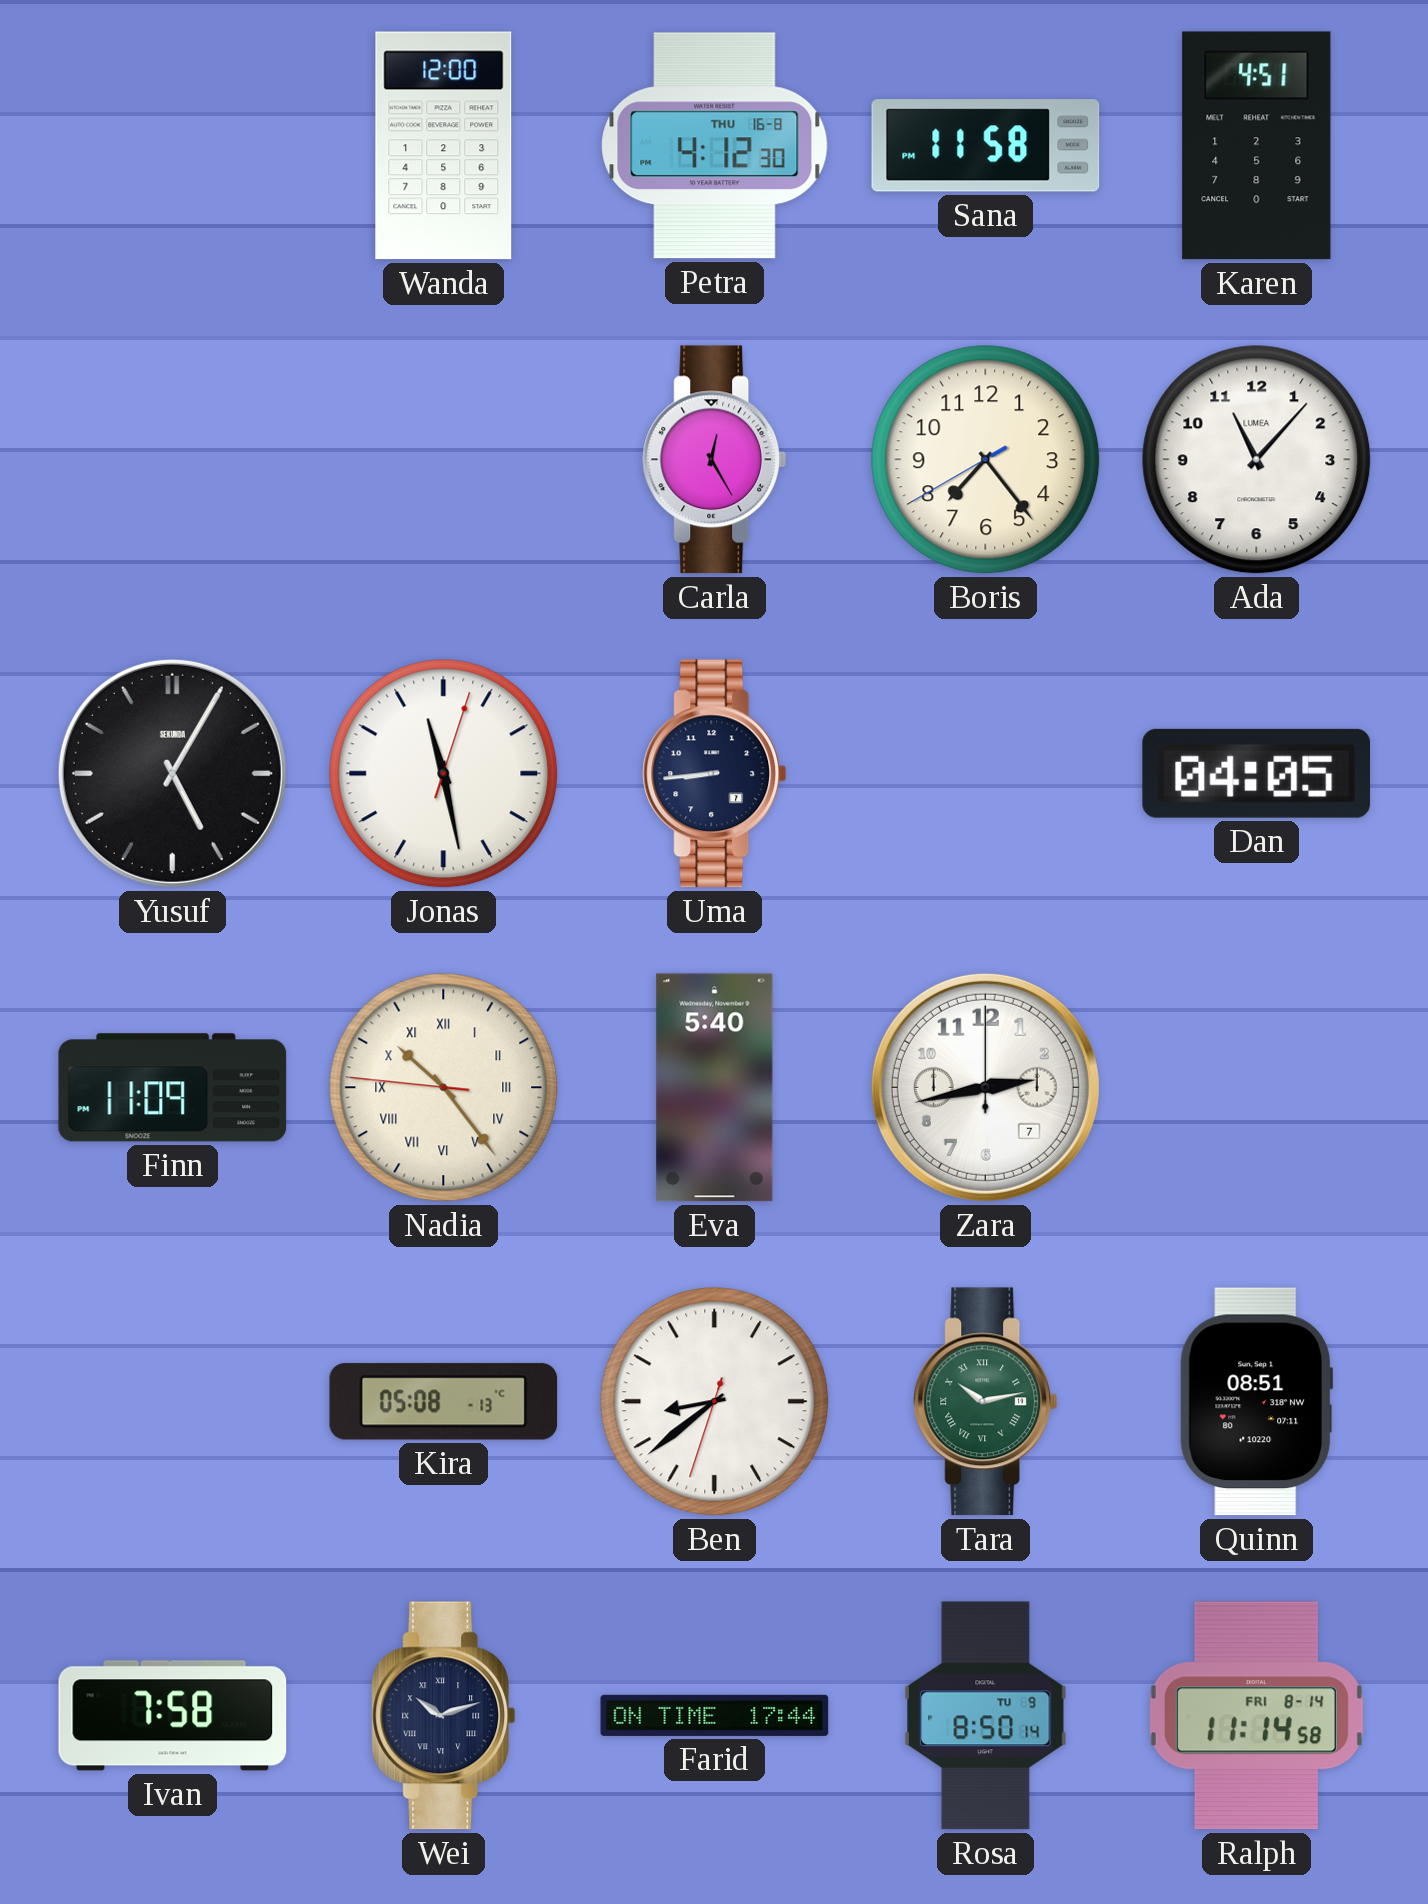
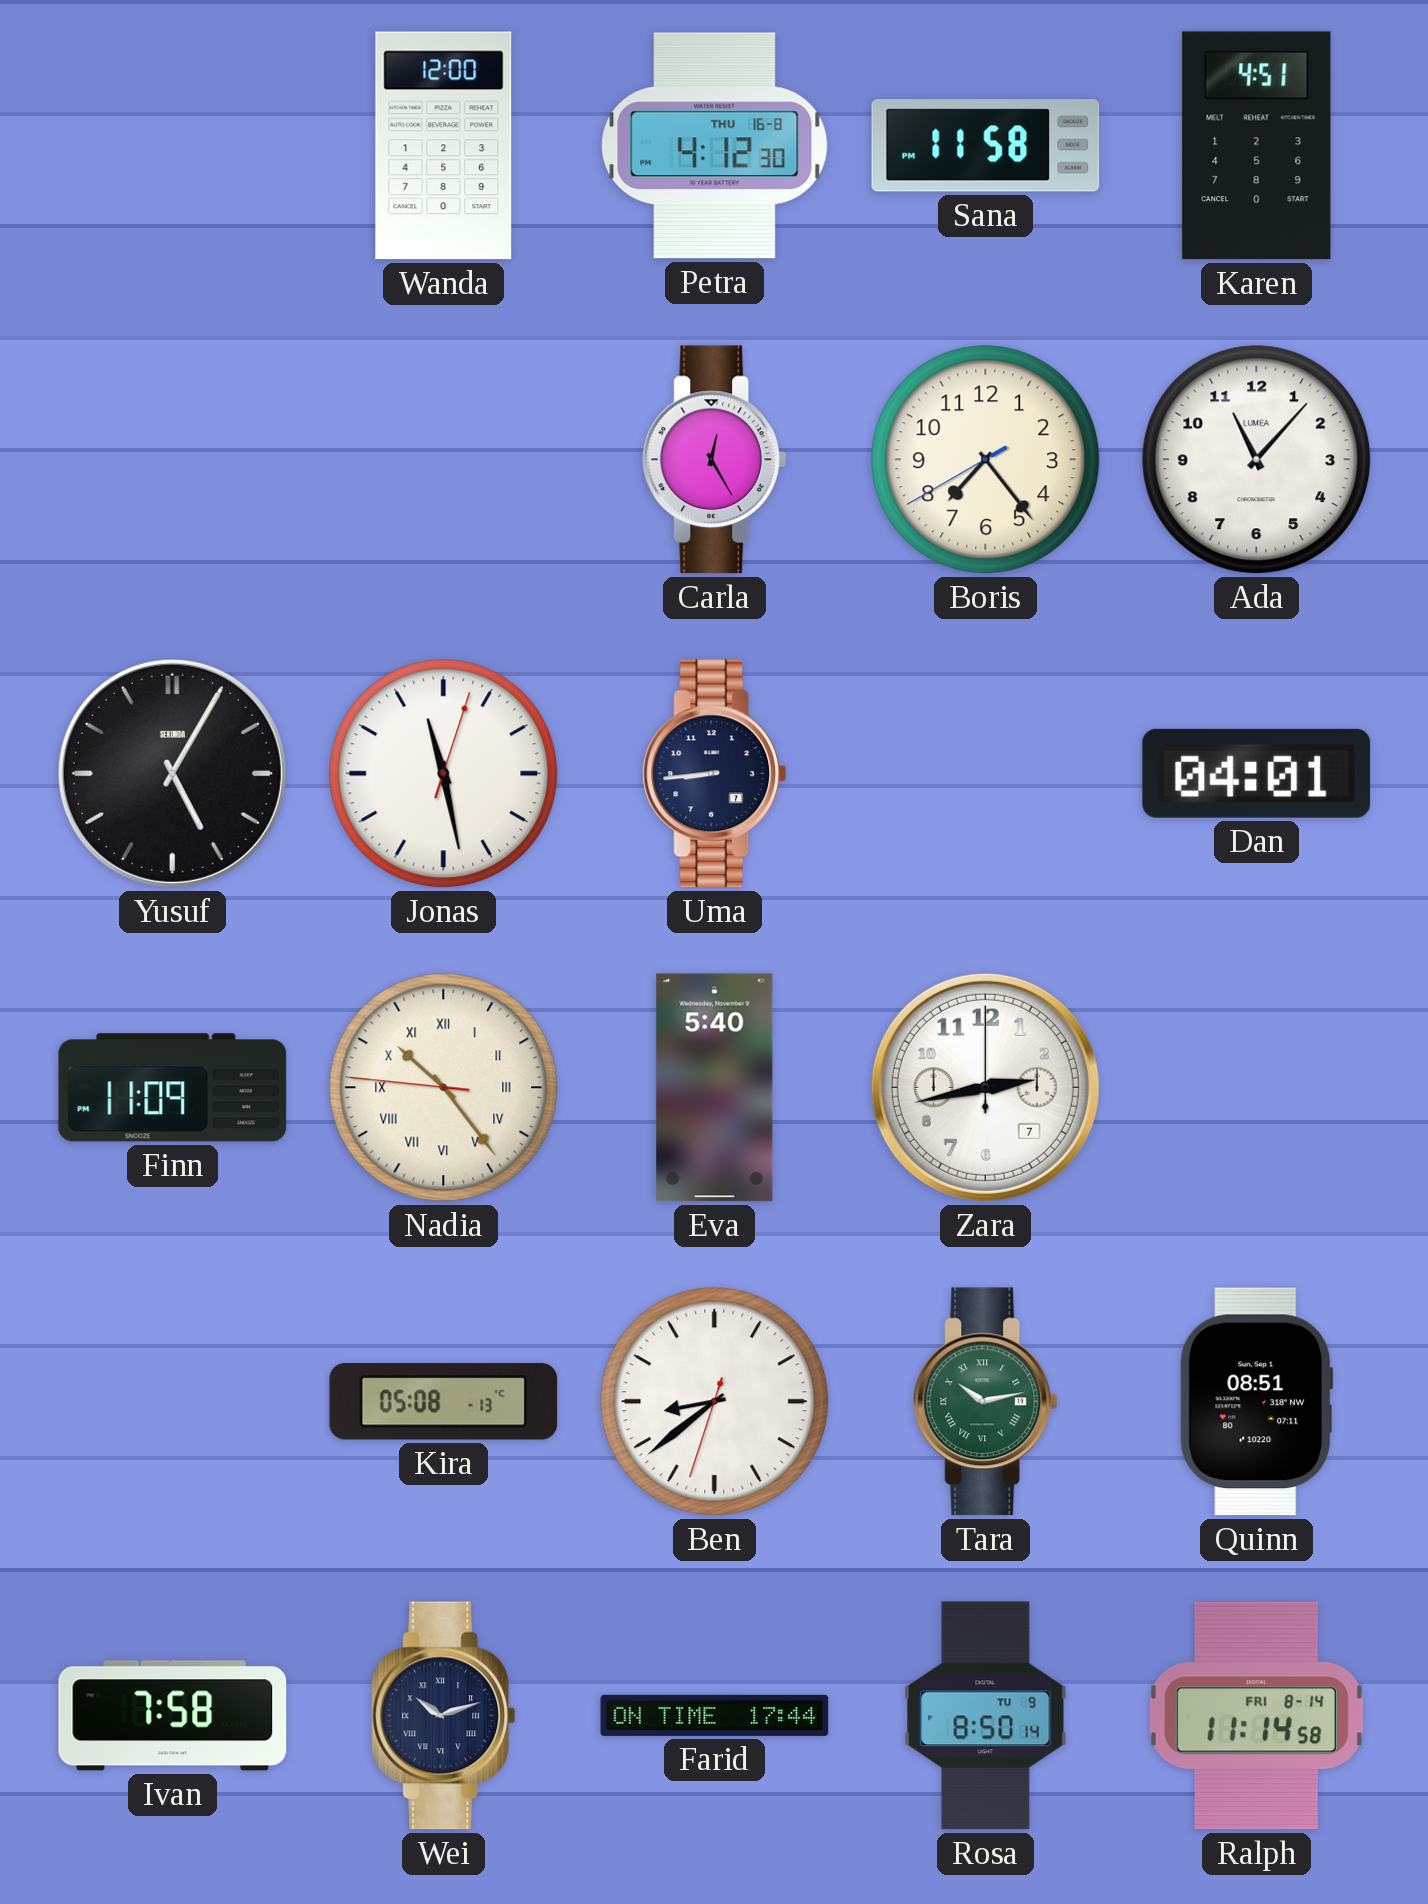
Dan: 04:05 -> 04:01
